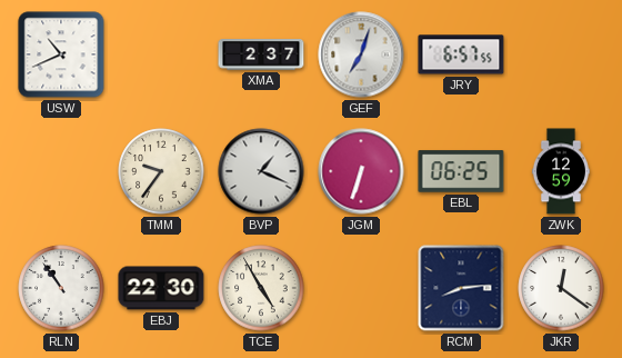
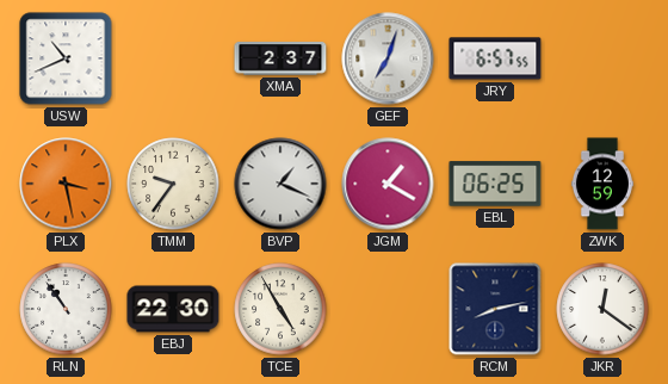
PLX: none -> 3:28
JGM: 6:33 -> 1:20
RCM: 8:14 -> 8:13
